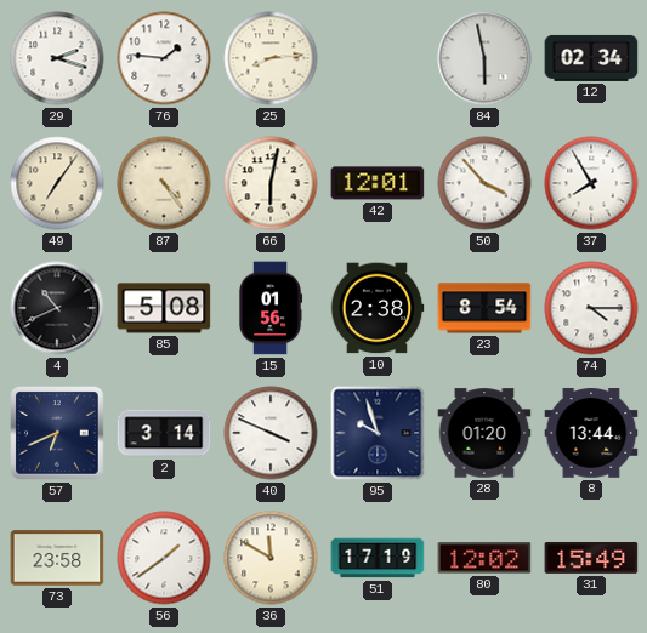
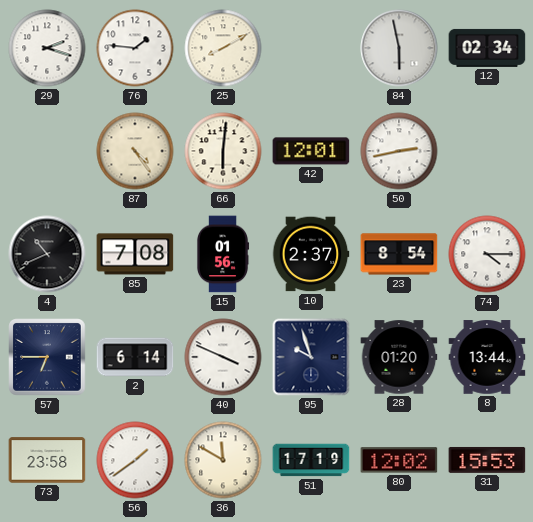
25: 8:14 -> 8:10
49: 7:06 -> none
66: 6:02 -> 6:01
50: 3:53 -> 2:43
37: 7:55 -> none
85: 5:08 -> 7:08
10: 2:38 -> 2:37
57: 6:41 -> 6:45
2: 3:14 -> 6:14
31: 15:49 -> 15:53
